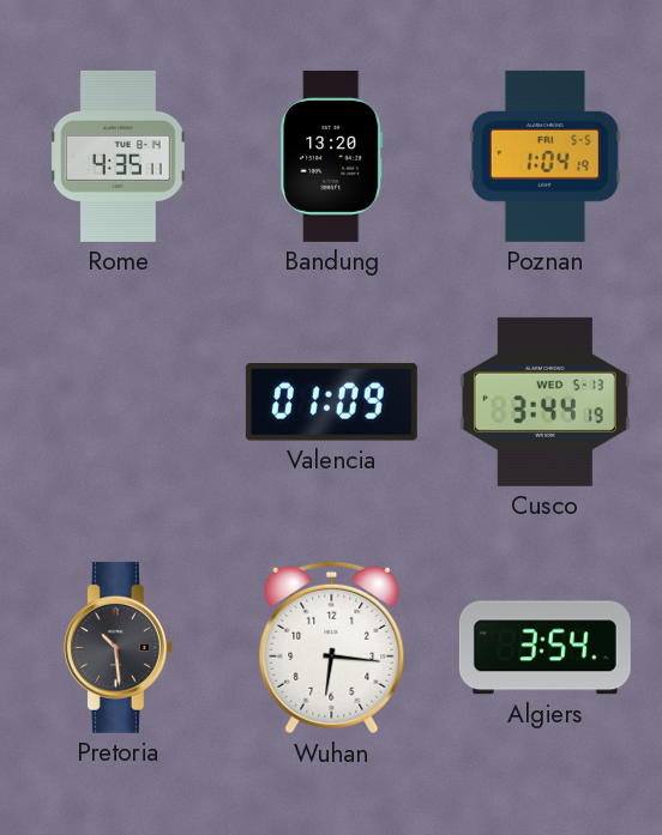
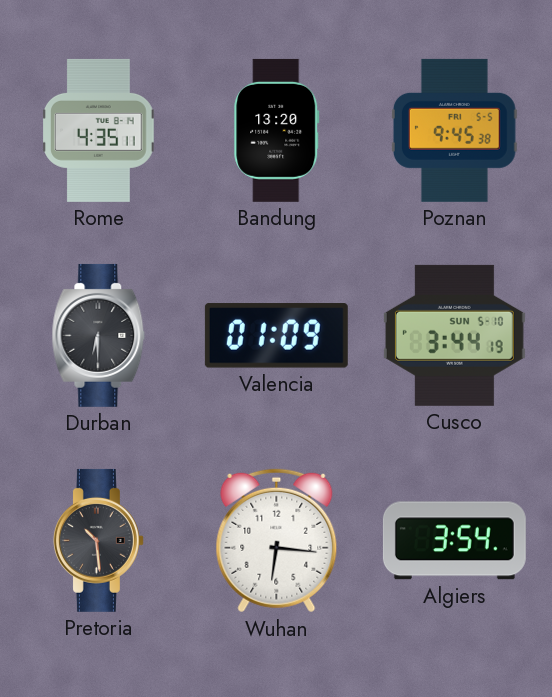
Poznan: 1:04 -> 9:45
Durban: none -> 6:30
Cusco date: WED 5-13 -> SUN 5-10
